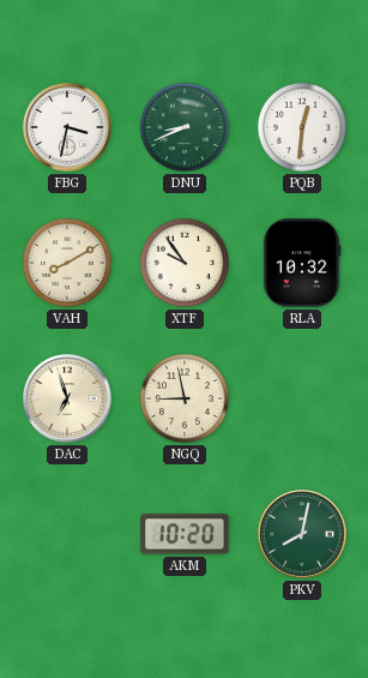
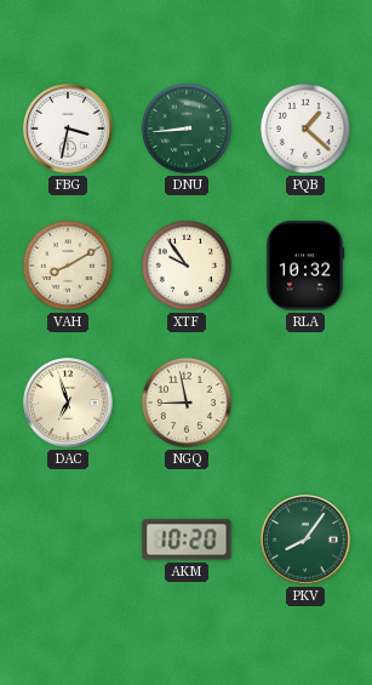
DNU: 8:41 -> 8:44
PQB: 12:31 -> 1:22
PKV: 8:02 -> 8:06
